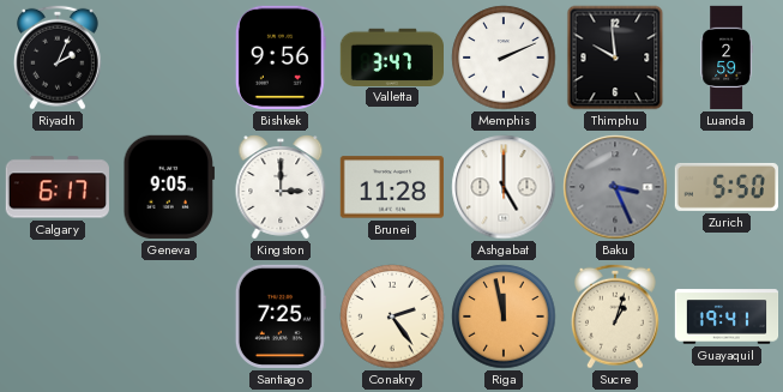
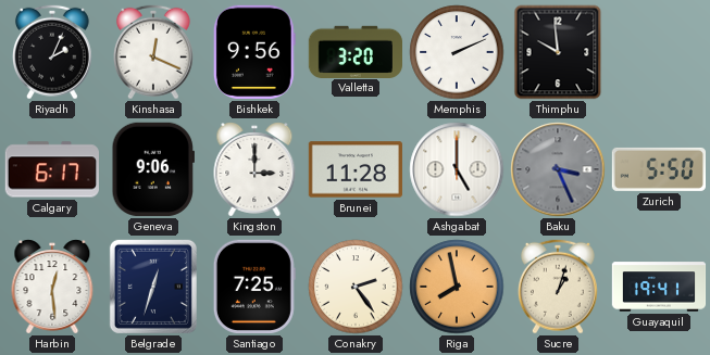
Kinshasa: none -> 12:19
Valletta: 3:47 -> 3:20
Luanda: 2:59 -> none
Geneva: 9:05 -> 9:06
Harbin: none -> 12:29
Belgrade: none -> 12:33
Riga: 11:58 -> 7:58
